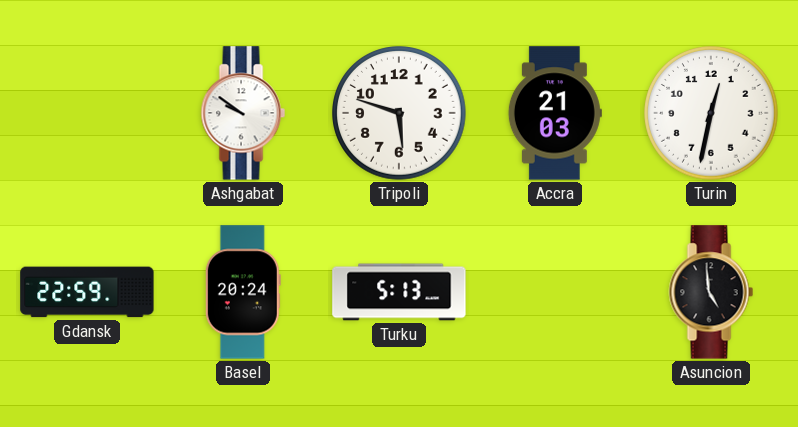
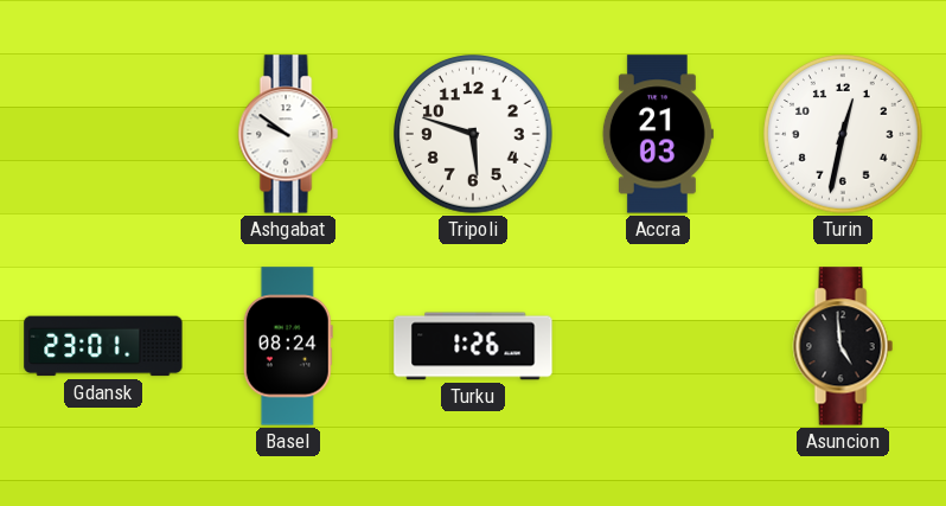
Gdansk: 22:59 -> 23:01
Basel: 20:24 -> 08:24
Turku: 5:13 -> 1:26
